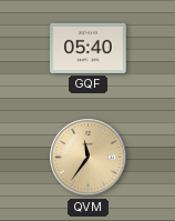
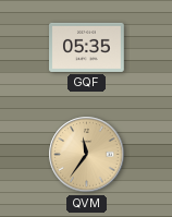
GQF: 05:40 -> 05:35
